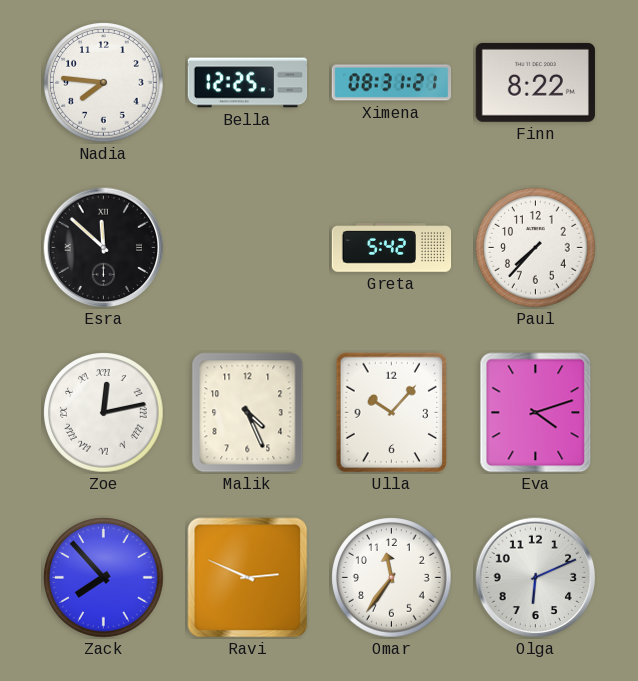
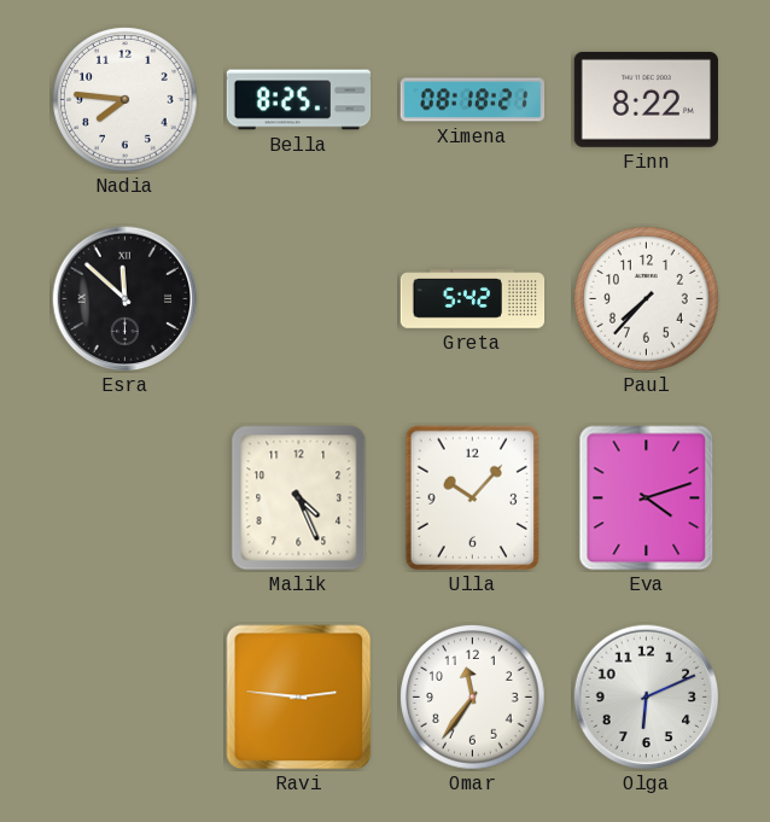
Bella: 12:25 -> 8:25
Ximena: 08:31 -> 08:18
Zoe: 12:13 -> none
Zack: 7:53 -> none
Ravi: 2:49 -> 2:46
